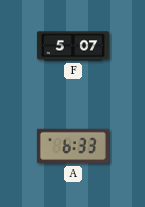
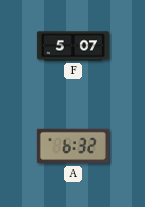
A: 6:33 -> 6:32
